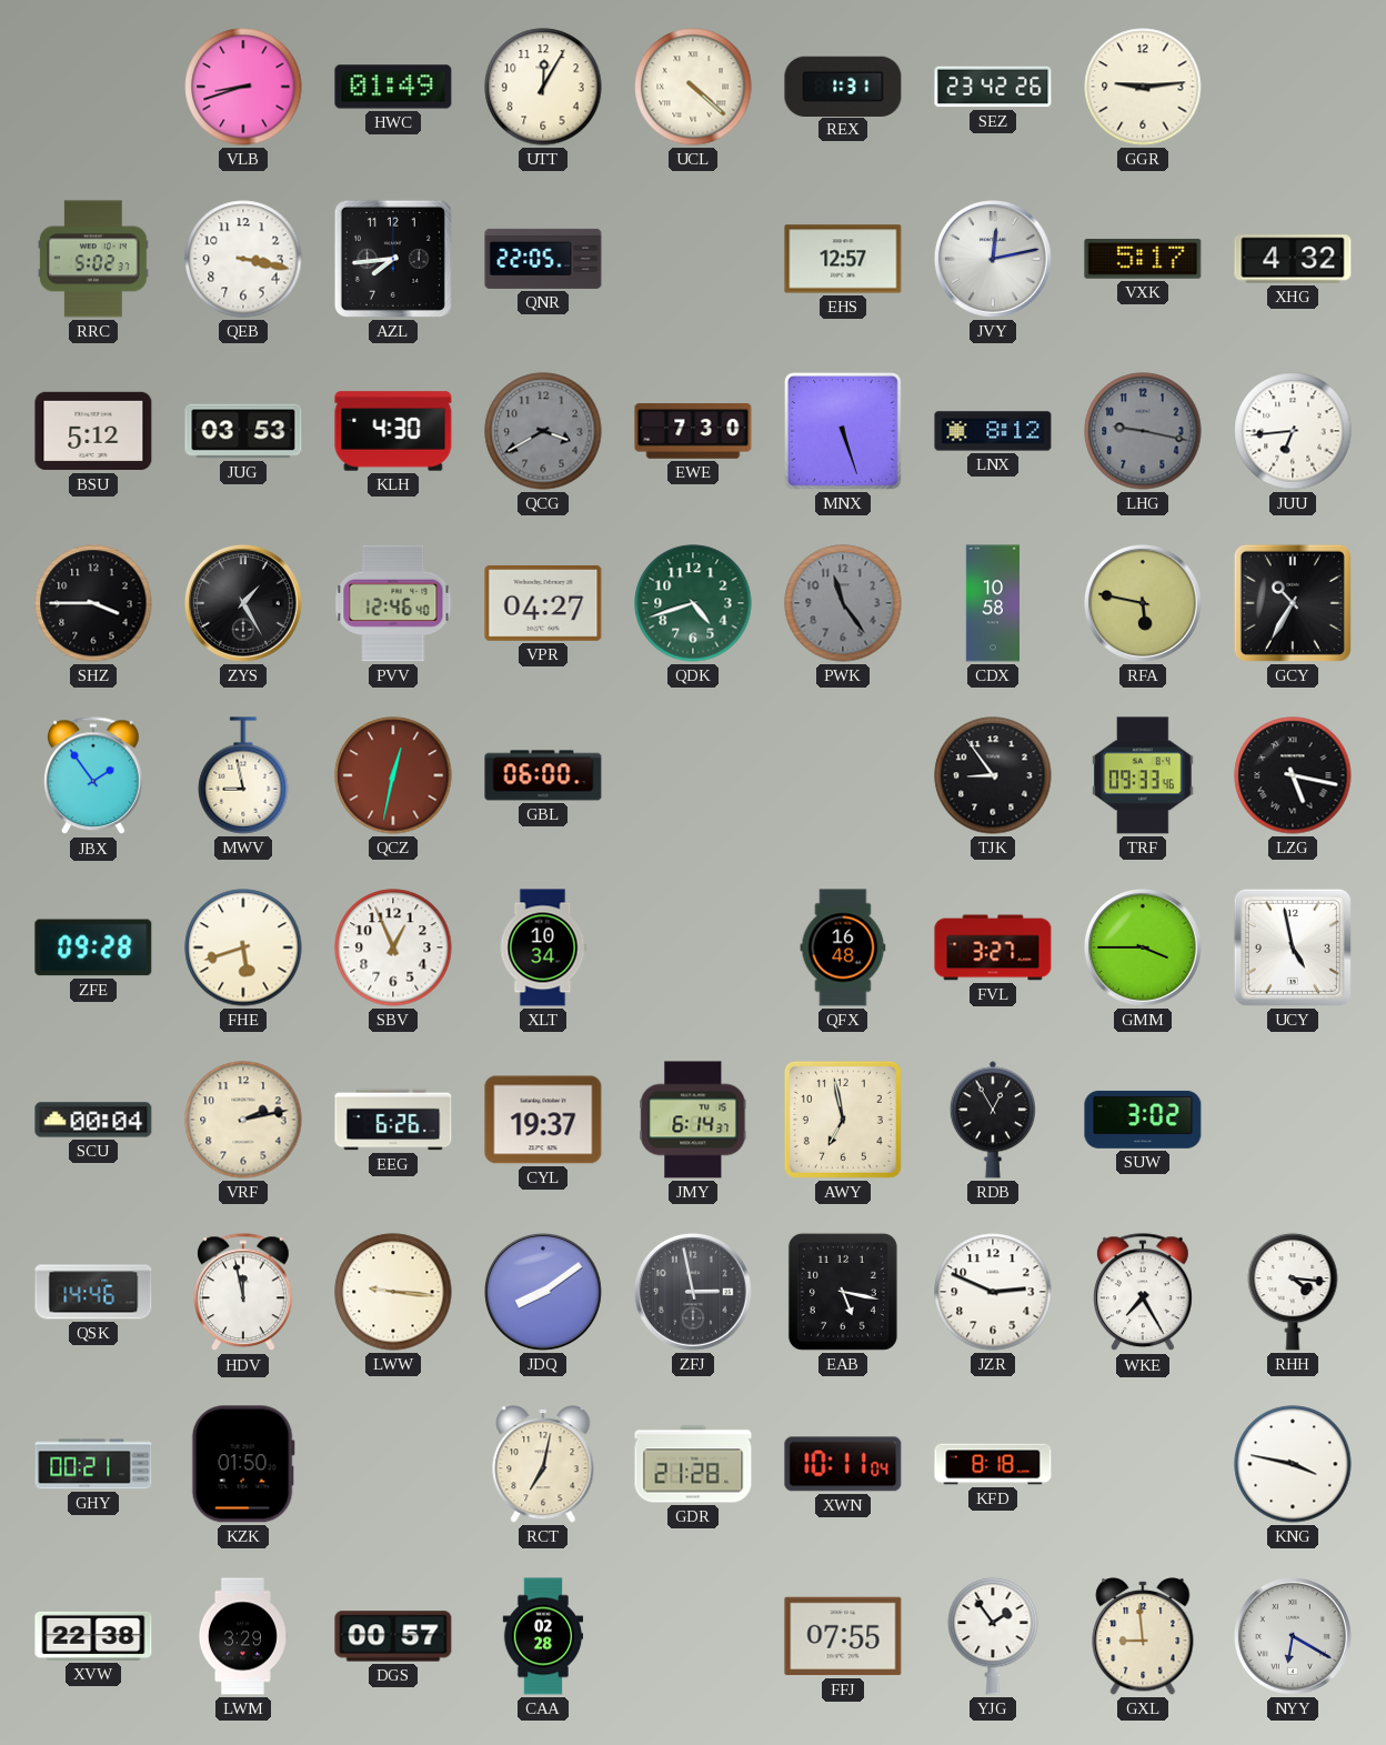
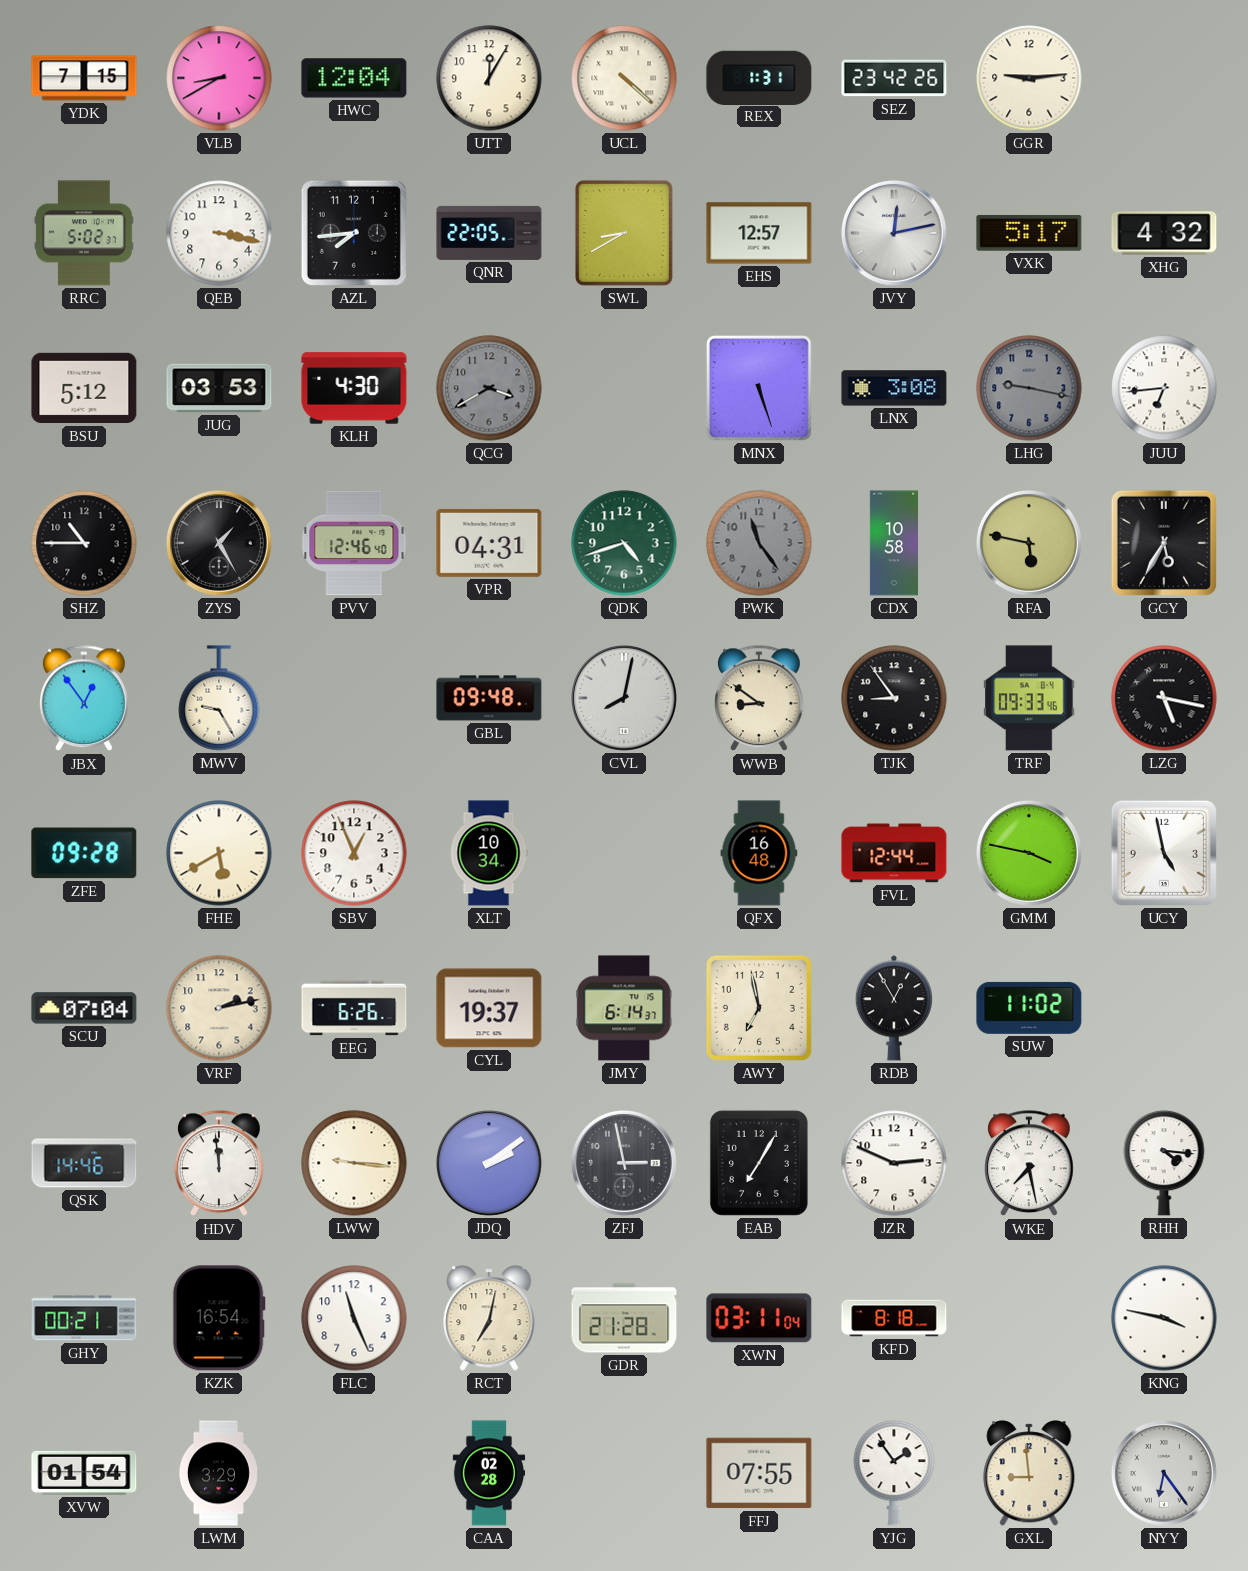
YDK: none -> 7:15
VLB: 8:42 -> 8:40
HWC: 01:49 -> 12:04
SWL: none -> 8:40
EWE: 7:30 -> none
LNX: 8:12 -> 3:08
SHZ: 3:45 -> 10:45
VPR: 04:27 -> 04:31
GCY: 10:35 -> 5:35
JBX: 1:54 -> 12:54
MWV: 8:58 -> 9:25
QCZ: 12:32 -> none
GBL: 06:00 -> 09:48
CVL: none -> 8:02
WWB: none -> 8:51
FHE: 5:42 -> 5:40
FVL: 3:27 -> 12:44
GMM: 3:45 -> 3:47
SCU: 00:04 -> 07:04
SUW: 3:02 -> 11:02
HDV: 11:58 -> 11:59
JDQ: 8:09 -> 2:09
EAB: 5:17 -> 7:05
WKE: 7:25 -> 7:28
KZK: 01:50 -> 16:54
FLC: none -> 11:26
XWN: 10:11 -> 03:11
XVW: 22:38 -> 01:54
DGS: 00:57 -> none
NYY: 6:20 -> 6:24
